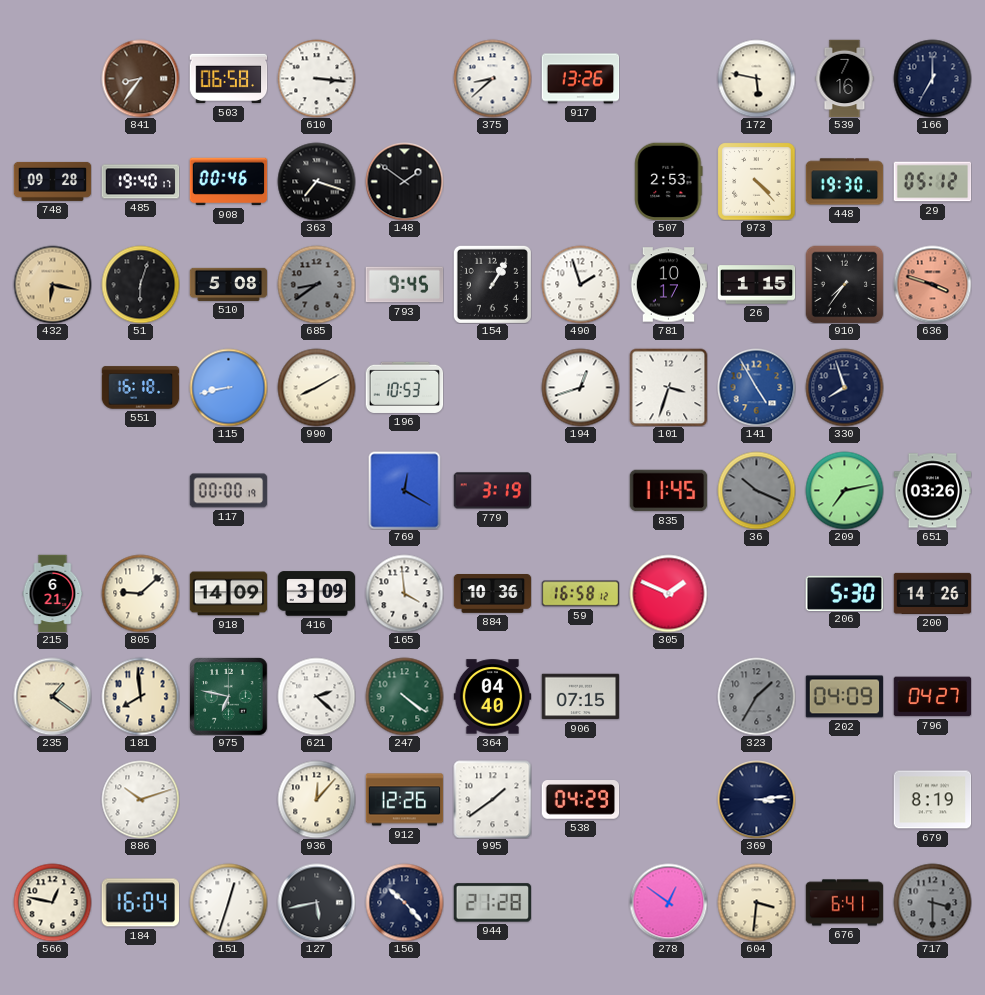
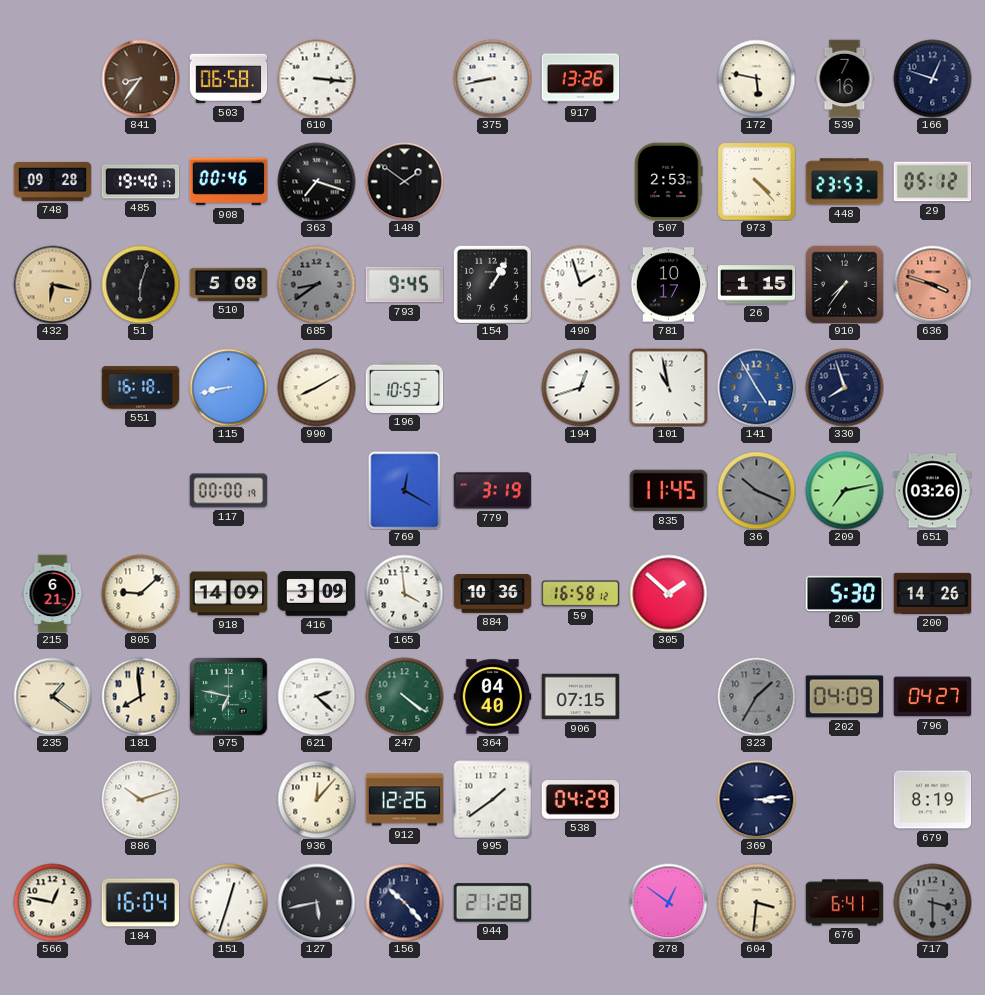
375: 8:38 -> 8:43
166: 7:00 -> 12:48
448: 19:30 -> 23:53
101: 3:33 -> 10:58
305: 1:49 -> 1:52
